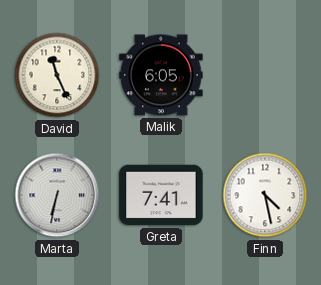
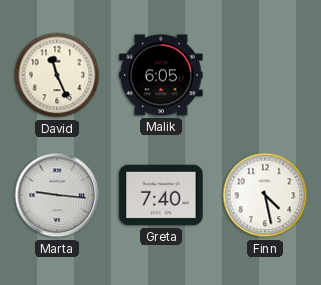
Marta: 6:32 -> 9:16
Greta: 7:41 -> 7:40
